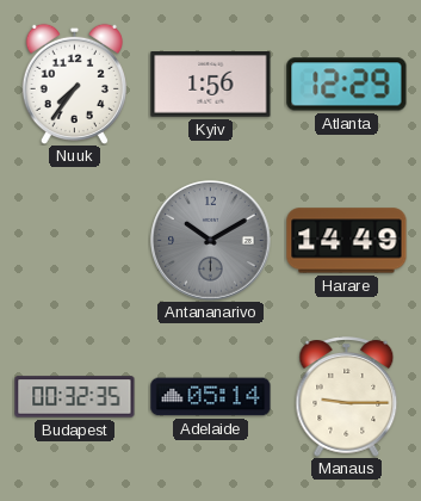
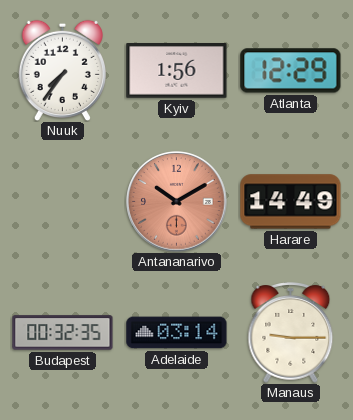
Antananarivo dial: grey -> salmon
Adelaide: 05:14 -> 03:14
